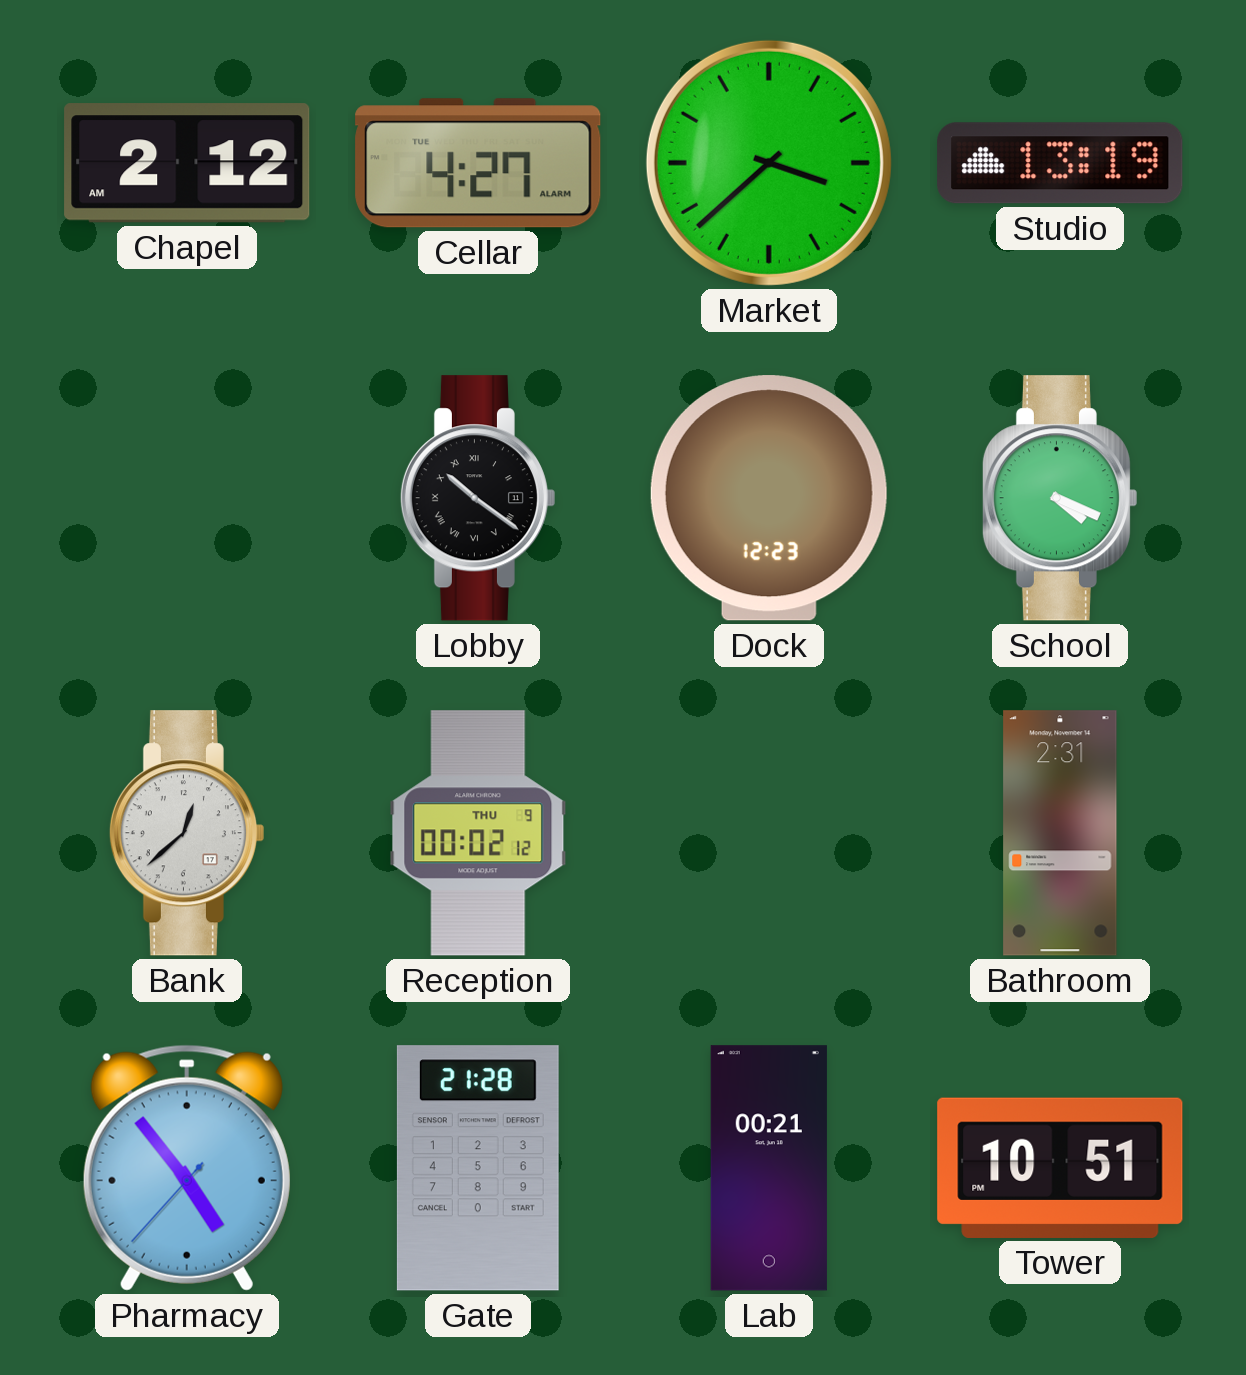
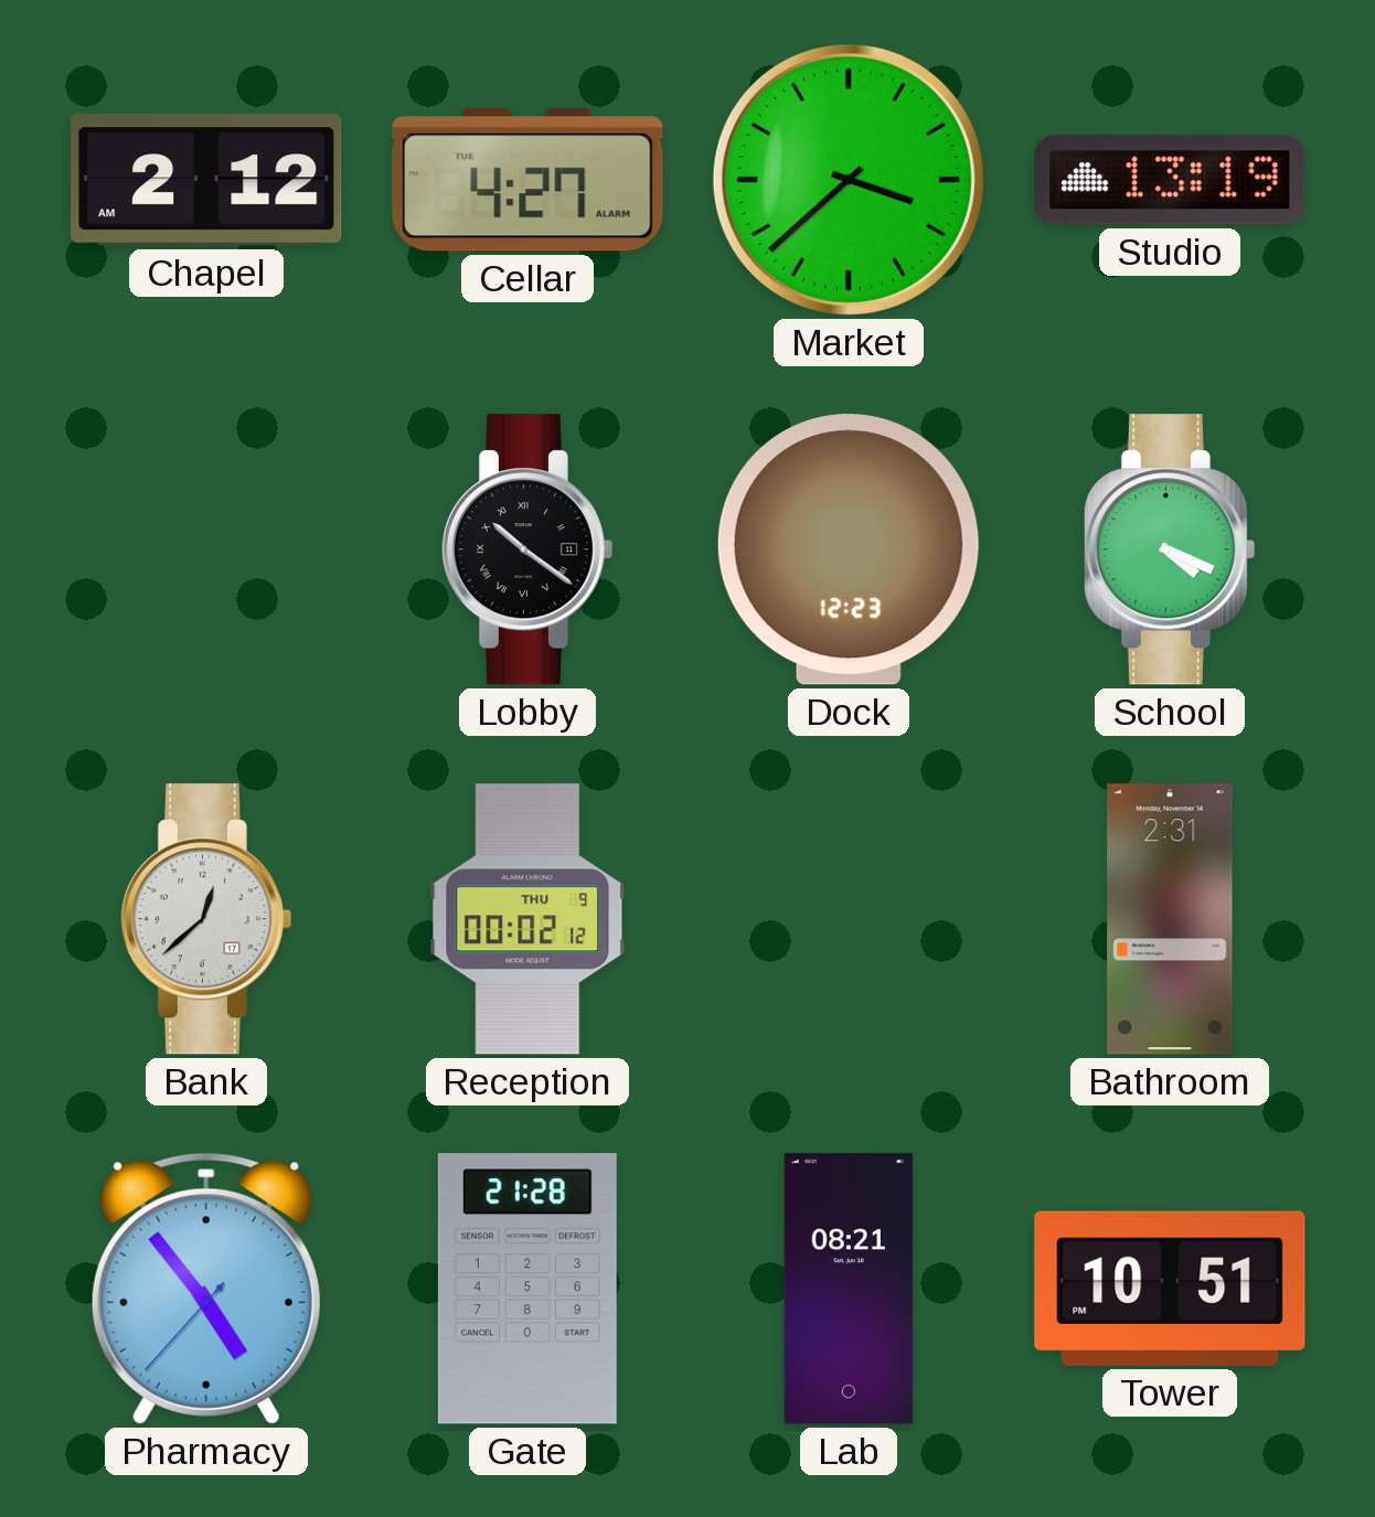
Lab: 00:21 -> 08:21
